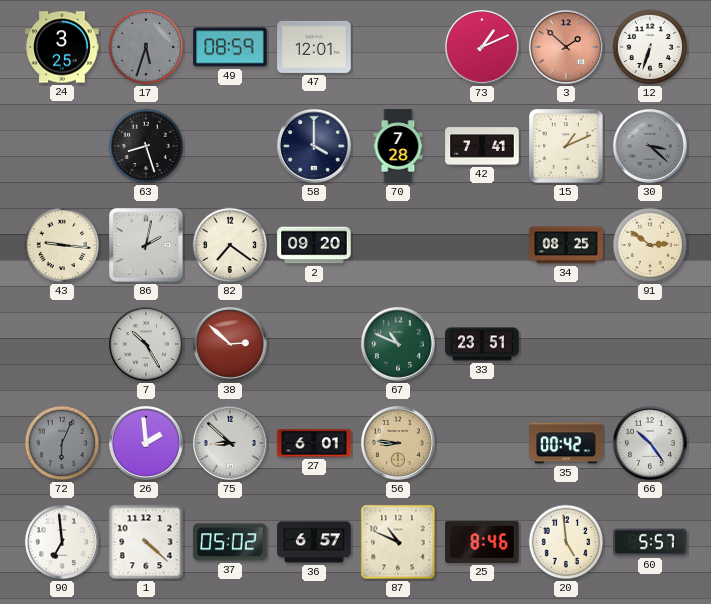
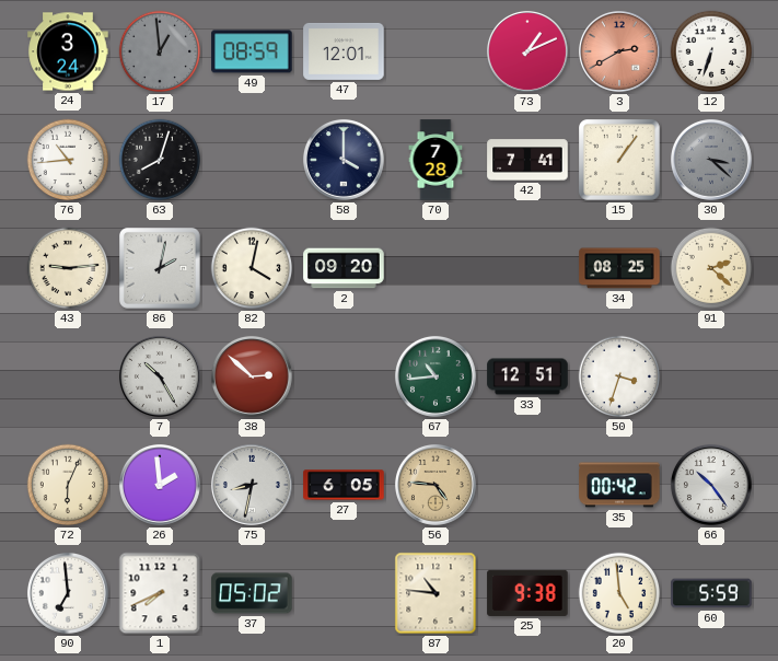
24: 3:25 -> 3:24
17: 5:33 -> 12:59
3: 1:52 -> 2:40
76: none -> 10:44
63: 8:27 -> 8:03
15: 1:11 -> 1:06
43: 9:16 -> 9:14
82: 7:21 -> 4:02
91: 2:51 -> 2:22
67: 10:49 -> 10:44
33: 23:51 -> 12:51
50: none -> 3:33
72 dial: grey -> cream
75: 8:52 -> 8:32
27: 6:01 -> 6:05
56: 8:46 -> 4:46
1: 4:22 -> 7:41
36: 6:57 -> none
87: 10:49 -> 10:46
25: 8:46 -> 9:38
60: 5:57 -> 5:59
